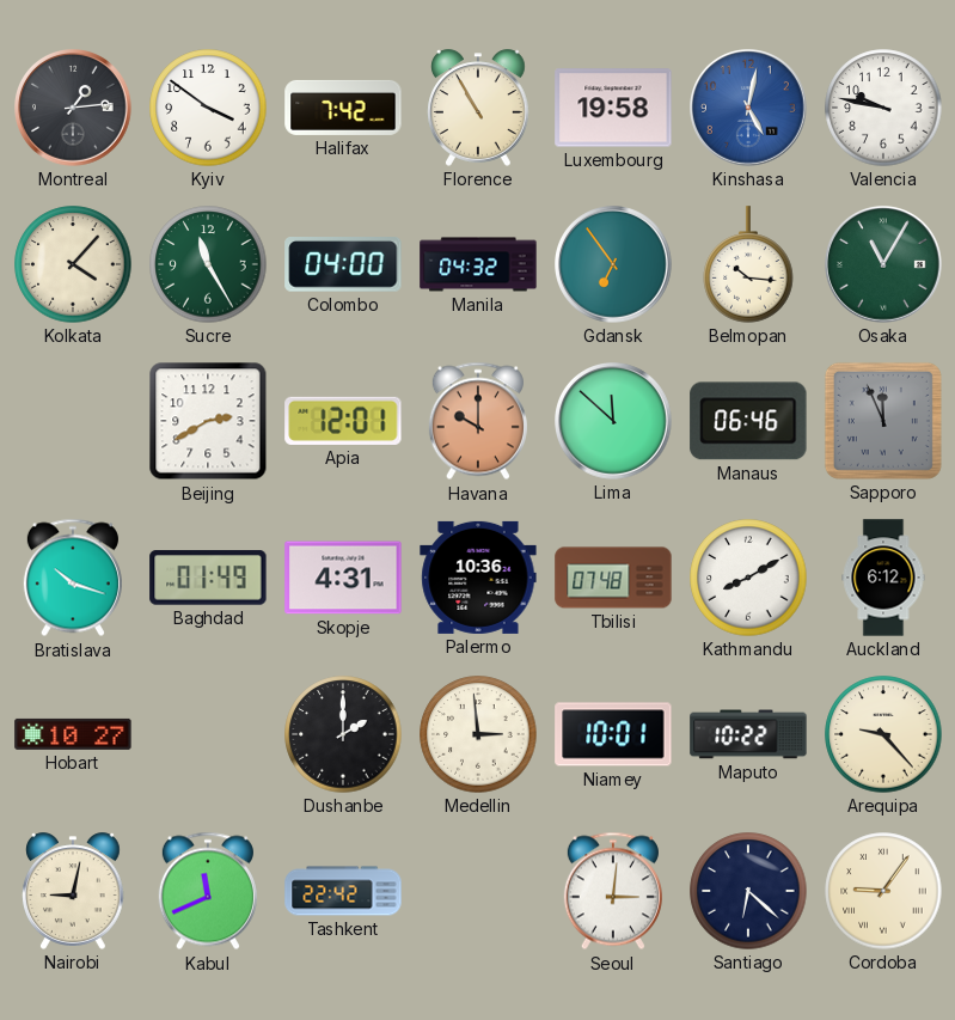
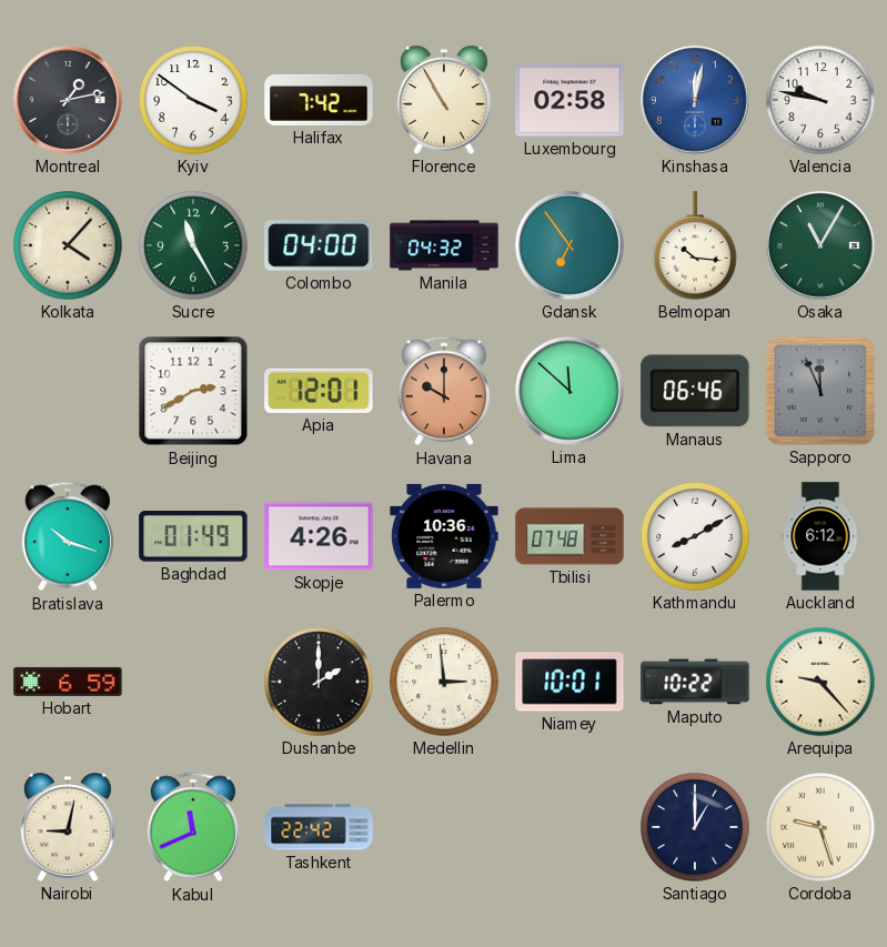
Montreal: 1:14 -> 1:13
Luxembourg: 19:58 -> 02:58
Kinshasa: 5:02 -> 12:02
Skopje: 4:31 -> 4:26
Hobart: 10:27 -> 6:59
Seoul: 3:01 -> none
Santiago: 6:22 -> 1:00
Cordoba: 9:06 -> 9:27
